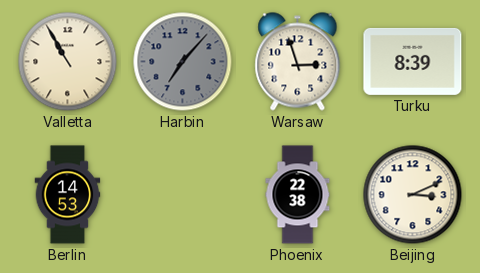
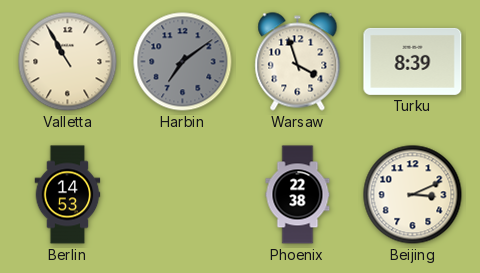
Harbin: 7:07 -> 7:09
Warsaw: 2:57 -> 3:57
